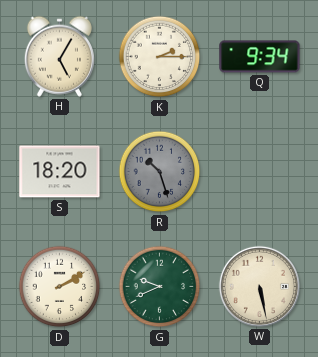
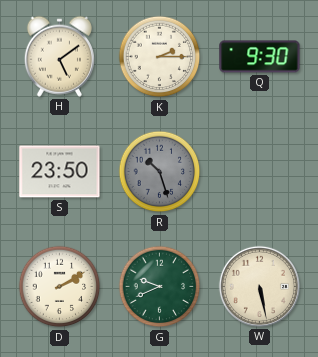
H: 5:05 -> 5:09
Q: 9:34 -> 9:30
S: 18:20 -> 23:50
